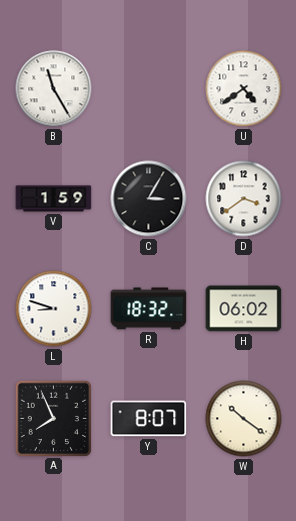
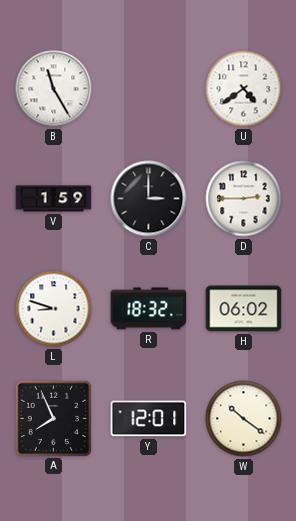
C: 3:05 -> 3:00
D: 3:39 -> 2:45
Y: 8:07 -> 12:01
